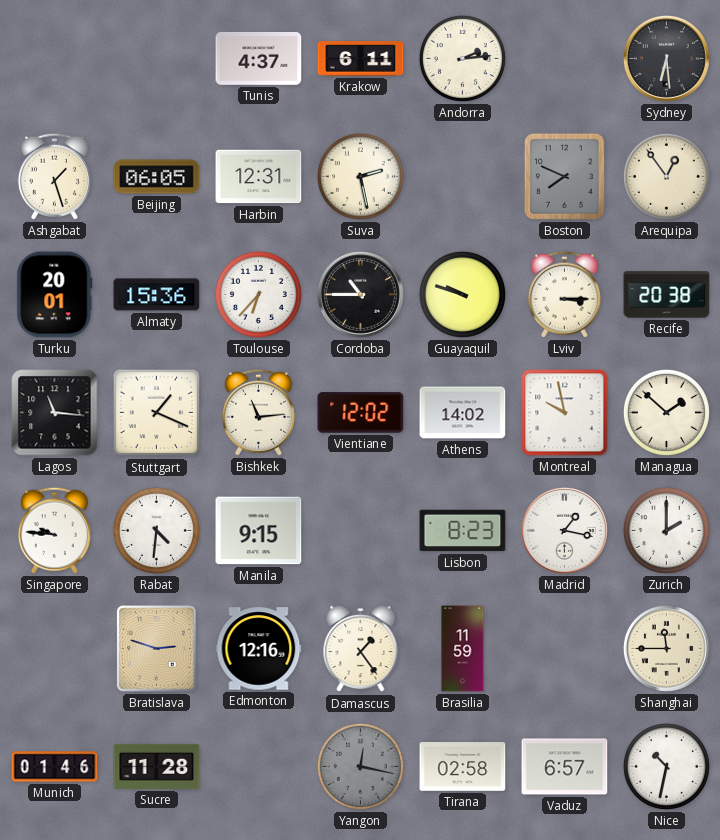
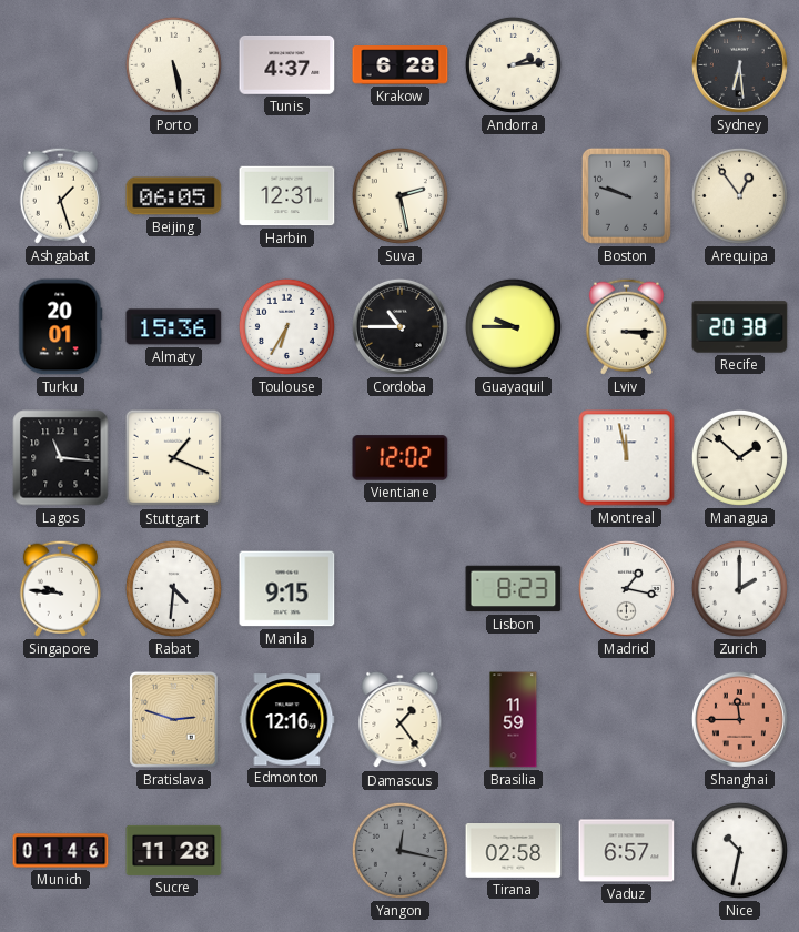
Porto: none -> 5:28
Krakow: 6:11 -> 6:28
Boston: 7:49 -> 9:48
Toulouse: 6:37 -> 6:35
Guayaquil: 9:48 -> 9:45
Bishkek: 11:14 -> none
Athens: 14:02 -> none
Montreal: 9:58 -> 11:58
Shanghai dial: cream -> salmon
